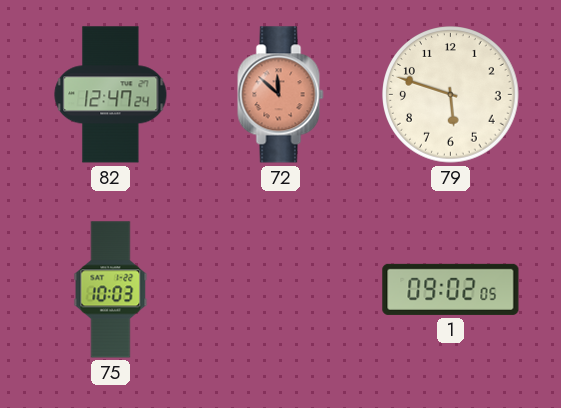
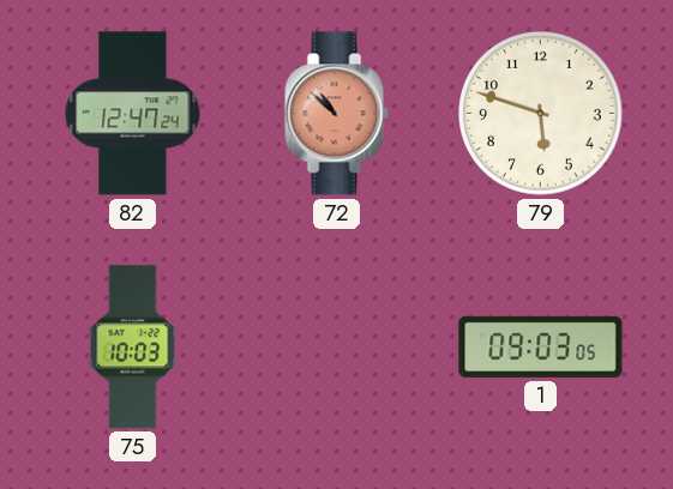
72: 11:52 -> 10:52
1: 09:02 -> 09:03
